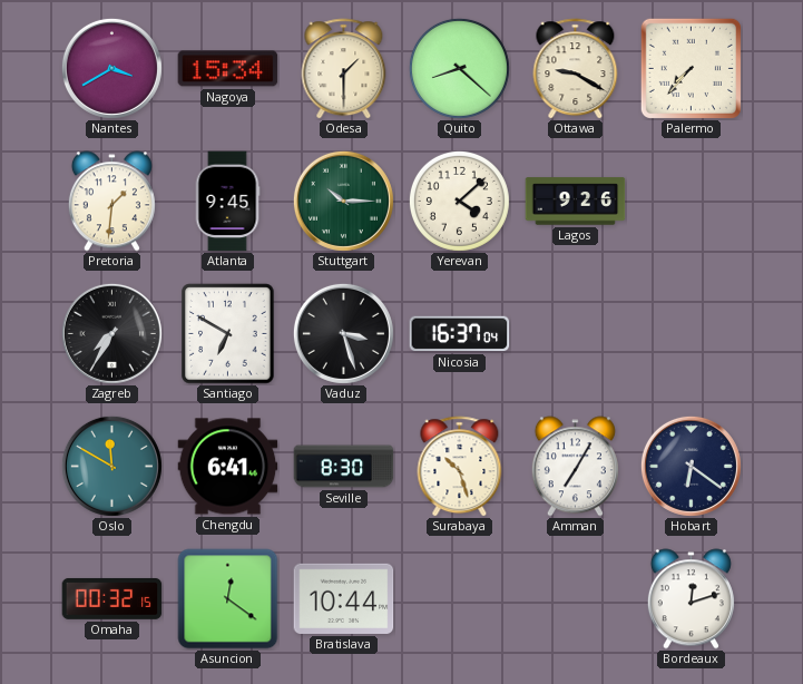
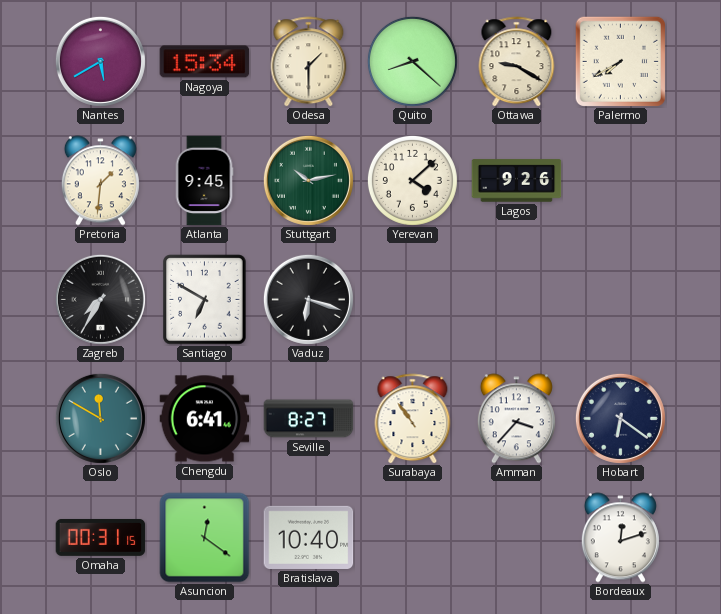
Nantes: 3:40 -> 5:40
Palermo: 7:37 -> 7:40
Stuttgart: 10:15 -> 10:13
Vaduz: 3:27 -> 6:18
Nicosia: 16:37 -> none
Seville: 8:30 -> 8:27
Surabaya: 10:27 -> 10:54
Amman: 7:05 -> 3:37
Omaha: 00:32 -> 00:31
Bratislava: 10:44 -> 10:40
